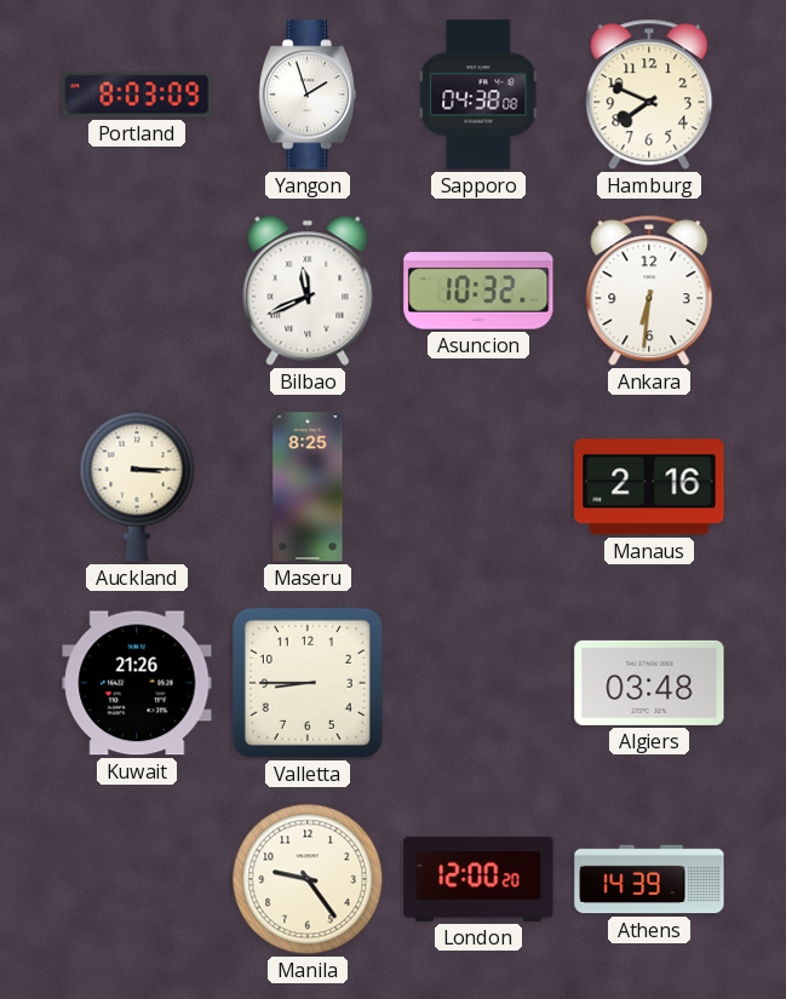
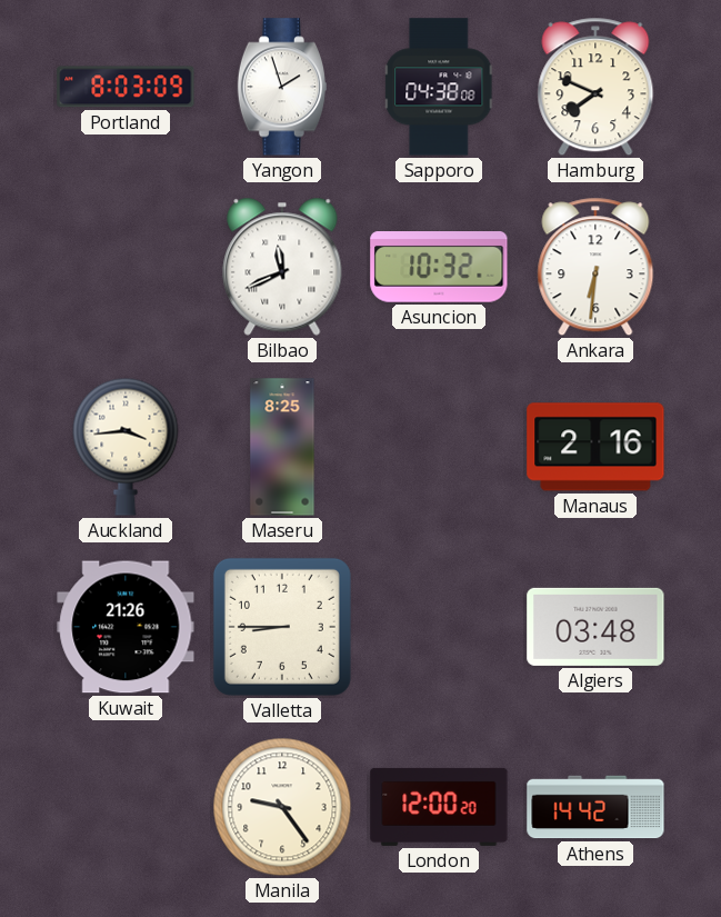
Auckland: 3:15 -> 3:44
Athens: 14:39 -> 14:42
